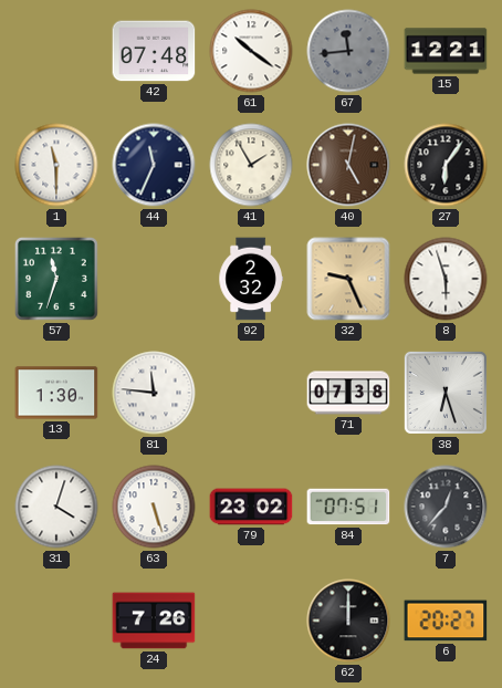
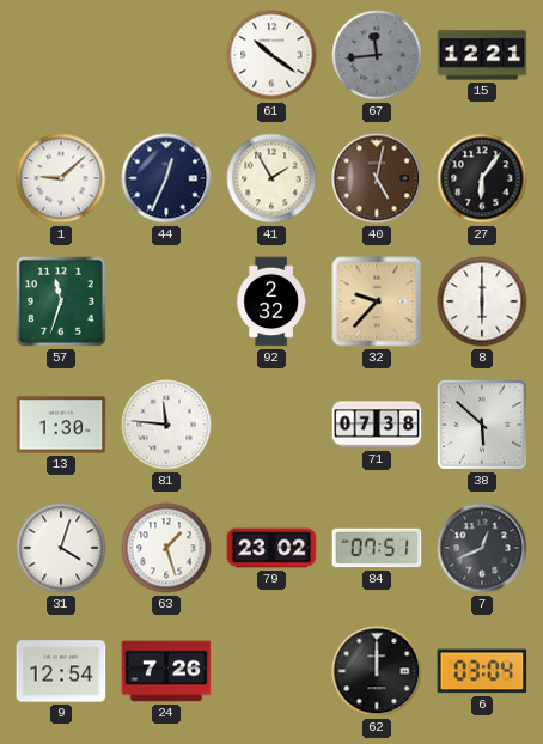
42: 07:48 -> none
1: 11:30 -> 9:08
44: 11:34 -> 12:34
32: 9:26 -> 9:37
8: 5:57 -> 6:00
38: 6:27 -> 5:52
63: 5:27 -> 1:27
7: 12:37 -> 12:41
9: none -> 12:54
6: 20:27 -> 03:04
